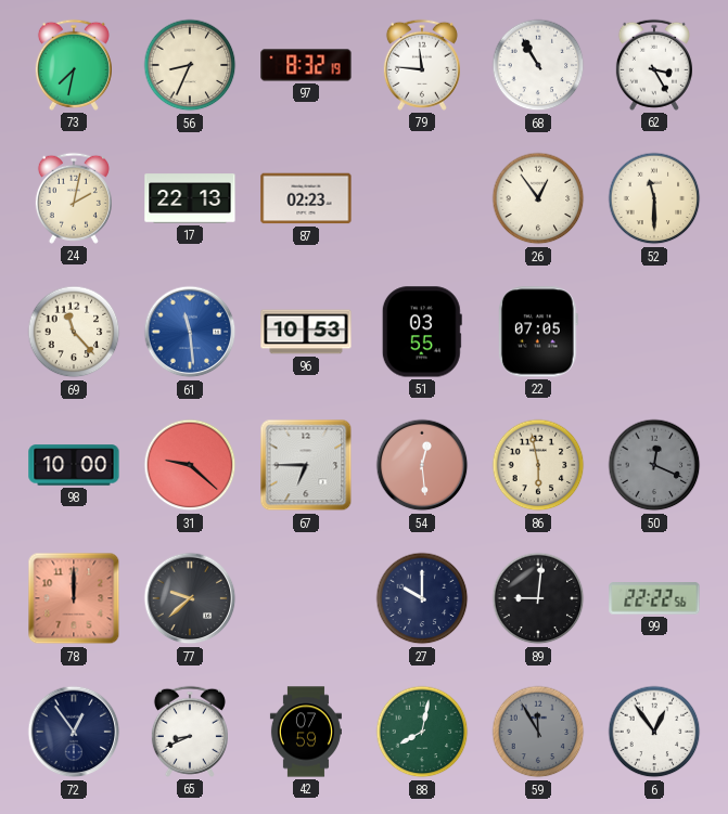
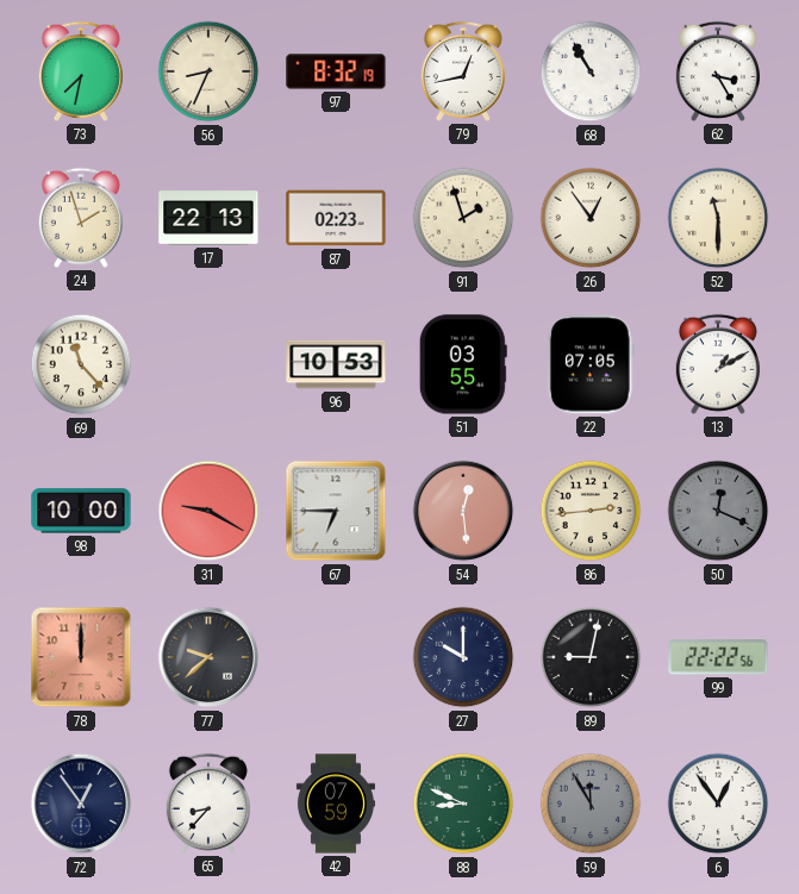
79: 11:46 -> 12:43
24: 2:02 -> 1:57
91: none -> 1:57
61: 11:29 -> none
13: none -> 1:10
31: 9:22 -> 9:20
86: 5:58 -> 2:44
89: 9:01 -> 9:02
65: 8:41 -> 8:37
88: 8:02 -> 8:49
